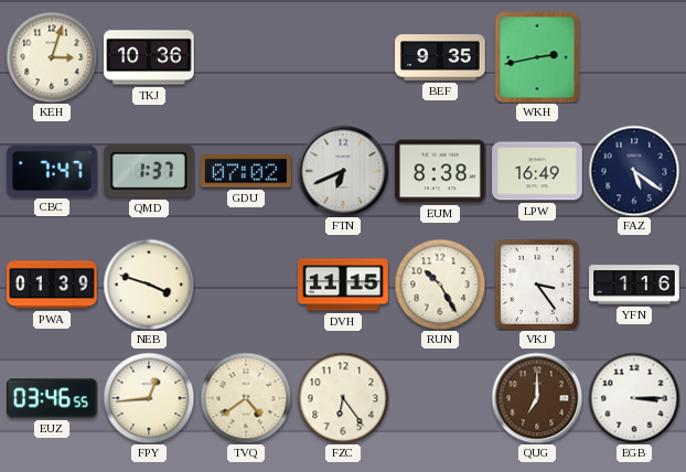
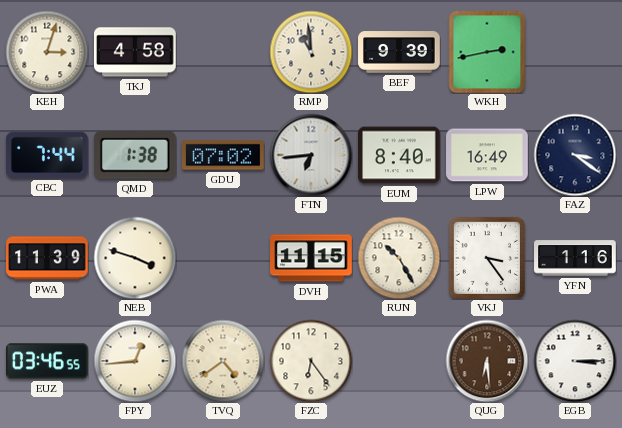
TKJ: 10:36 -> 4:58
RMP: none -> 10:59
BEF: 9:35 -> 9:39
CBC: 7:47 -> 7:44
QMD: 1:37 -> 1:38
FTN: 6:41 -> 6:44
EUM: 8:38 -> 8:40
FAZ: 5:21 -> 3:21
PWA: 01:39 -> 11:39
QUG: 7:00 -> 6:29
